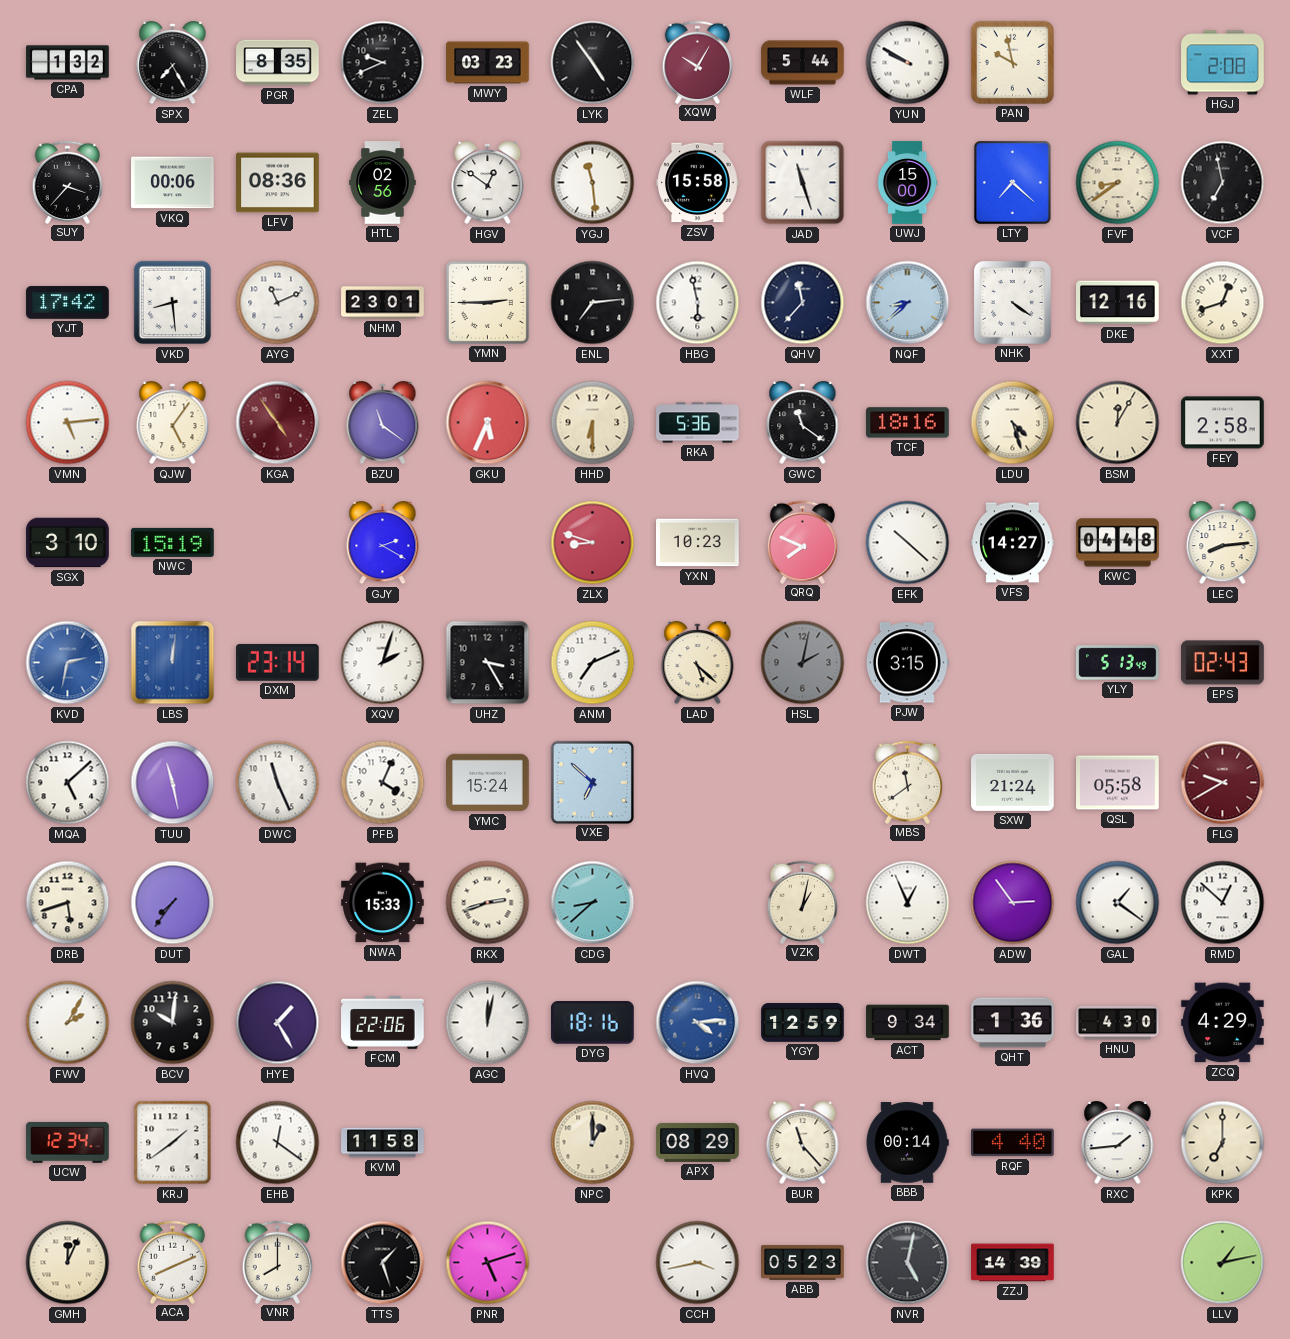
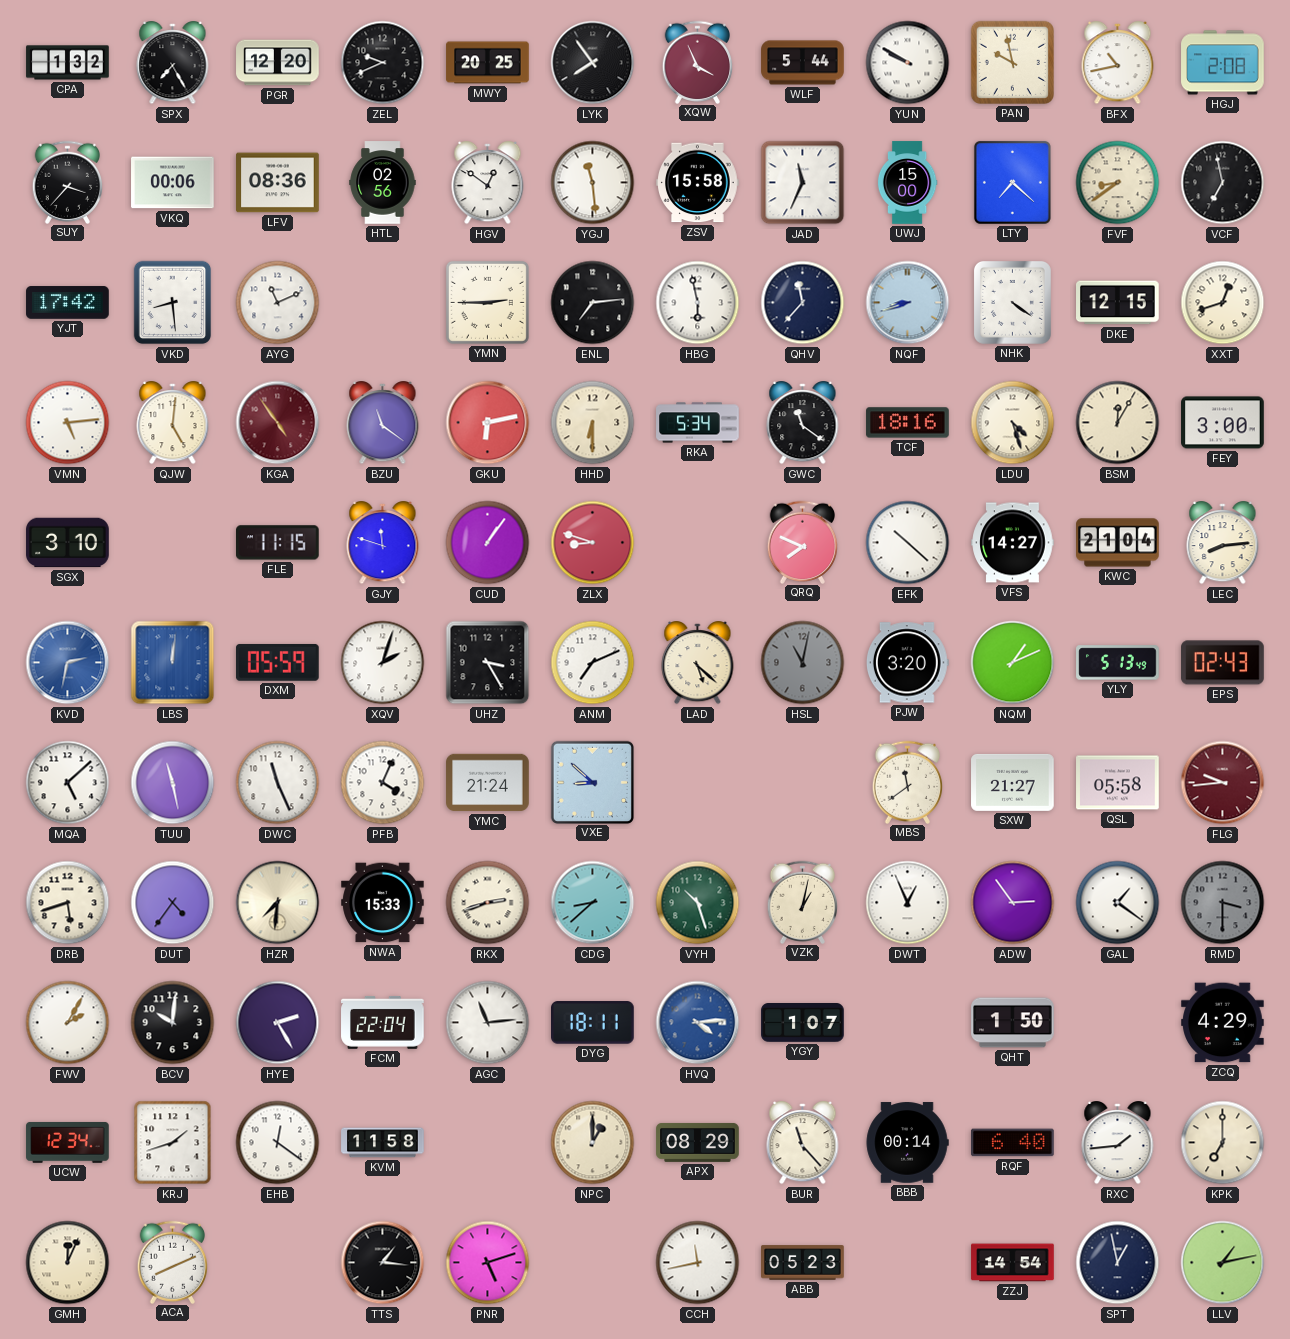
PGR: 8:35 -> 12:20
MWY: 03:23 -> 20:25
LYK: 4:54 -> 7:54
XQW: 10:05 -> 3:56
BFX: none -> 10:43
JAD: 11:27 -> 11:34
NHM: 23:01 -> none
NQF: 8:38 -> 8:42
DKE: 12:16 -> 12:15
QJW: 5:06 -> 5:01
GKU: 5:34 -> 6:13
RKA: 5:36 -> 5:34
FEY: 2:58 -> 3:00
NWC: 15:19 -> none
FLE: none -> 11:15
GJY: 2:20 -> 11:48
CUD: none -> 1:06
YXN: 10:23 -> none
KWC: 04:48 -> 21:04
DXM: 23:14 -> 05:59
HSL: 2:02 -> 11:02
PJW: 3:15 -> 3:20
NQM: none -> 1:11
YMC: 15:24 -> 21:24
VXE: 6:52 -> 8:52
SXW: 21:24 -> 21:27
FLG: 9:40 -> 9:44
DUT: 7:36 -> 4:36
HZR: none -> 7:31
VYH: none -> 10:27
RMD: 12:52 -> 3:30
RMD dial: white -> grey
HYE: 1:25 -> 2:25
FCM: 22:06 -> 22:04
AGC: 12:02 -> 11:14
DYG: 18:16 -> 18:11
YGY: 12:59 -> 1:07
ACT: 9:34 -> none
QHT: 1:36 -> 1:50
HNU: 4:30 -> none
KRJ: 1:39 -> 1:42
RQF: 4:40 -> 6:40
VNR: 8:00 -> none
TTS: 1:27 -> 1:16
CCH: 3:43 -> 11:43
NVR: 5:02 -> none
ZZJ: 14:39 -> 14:54
SPT: none -> 12:58
